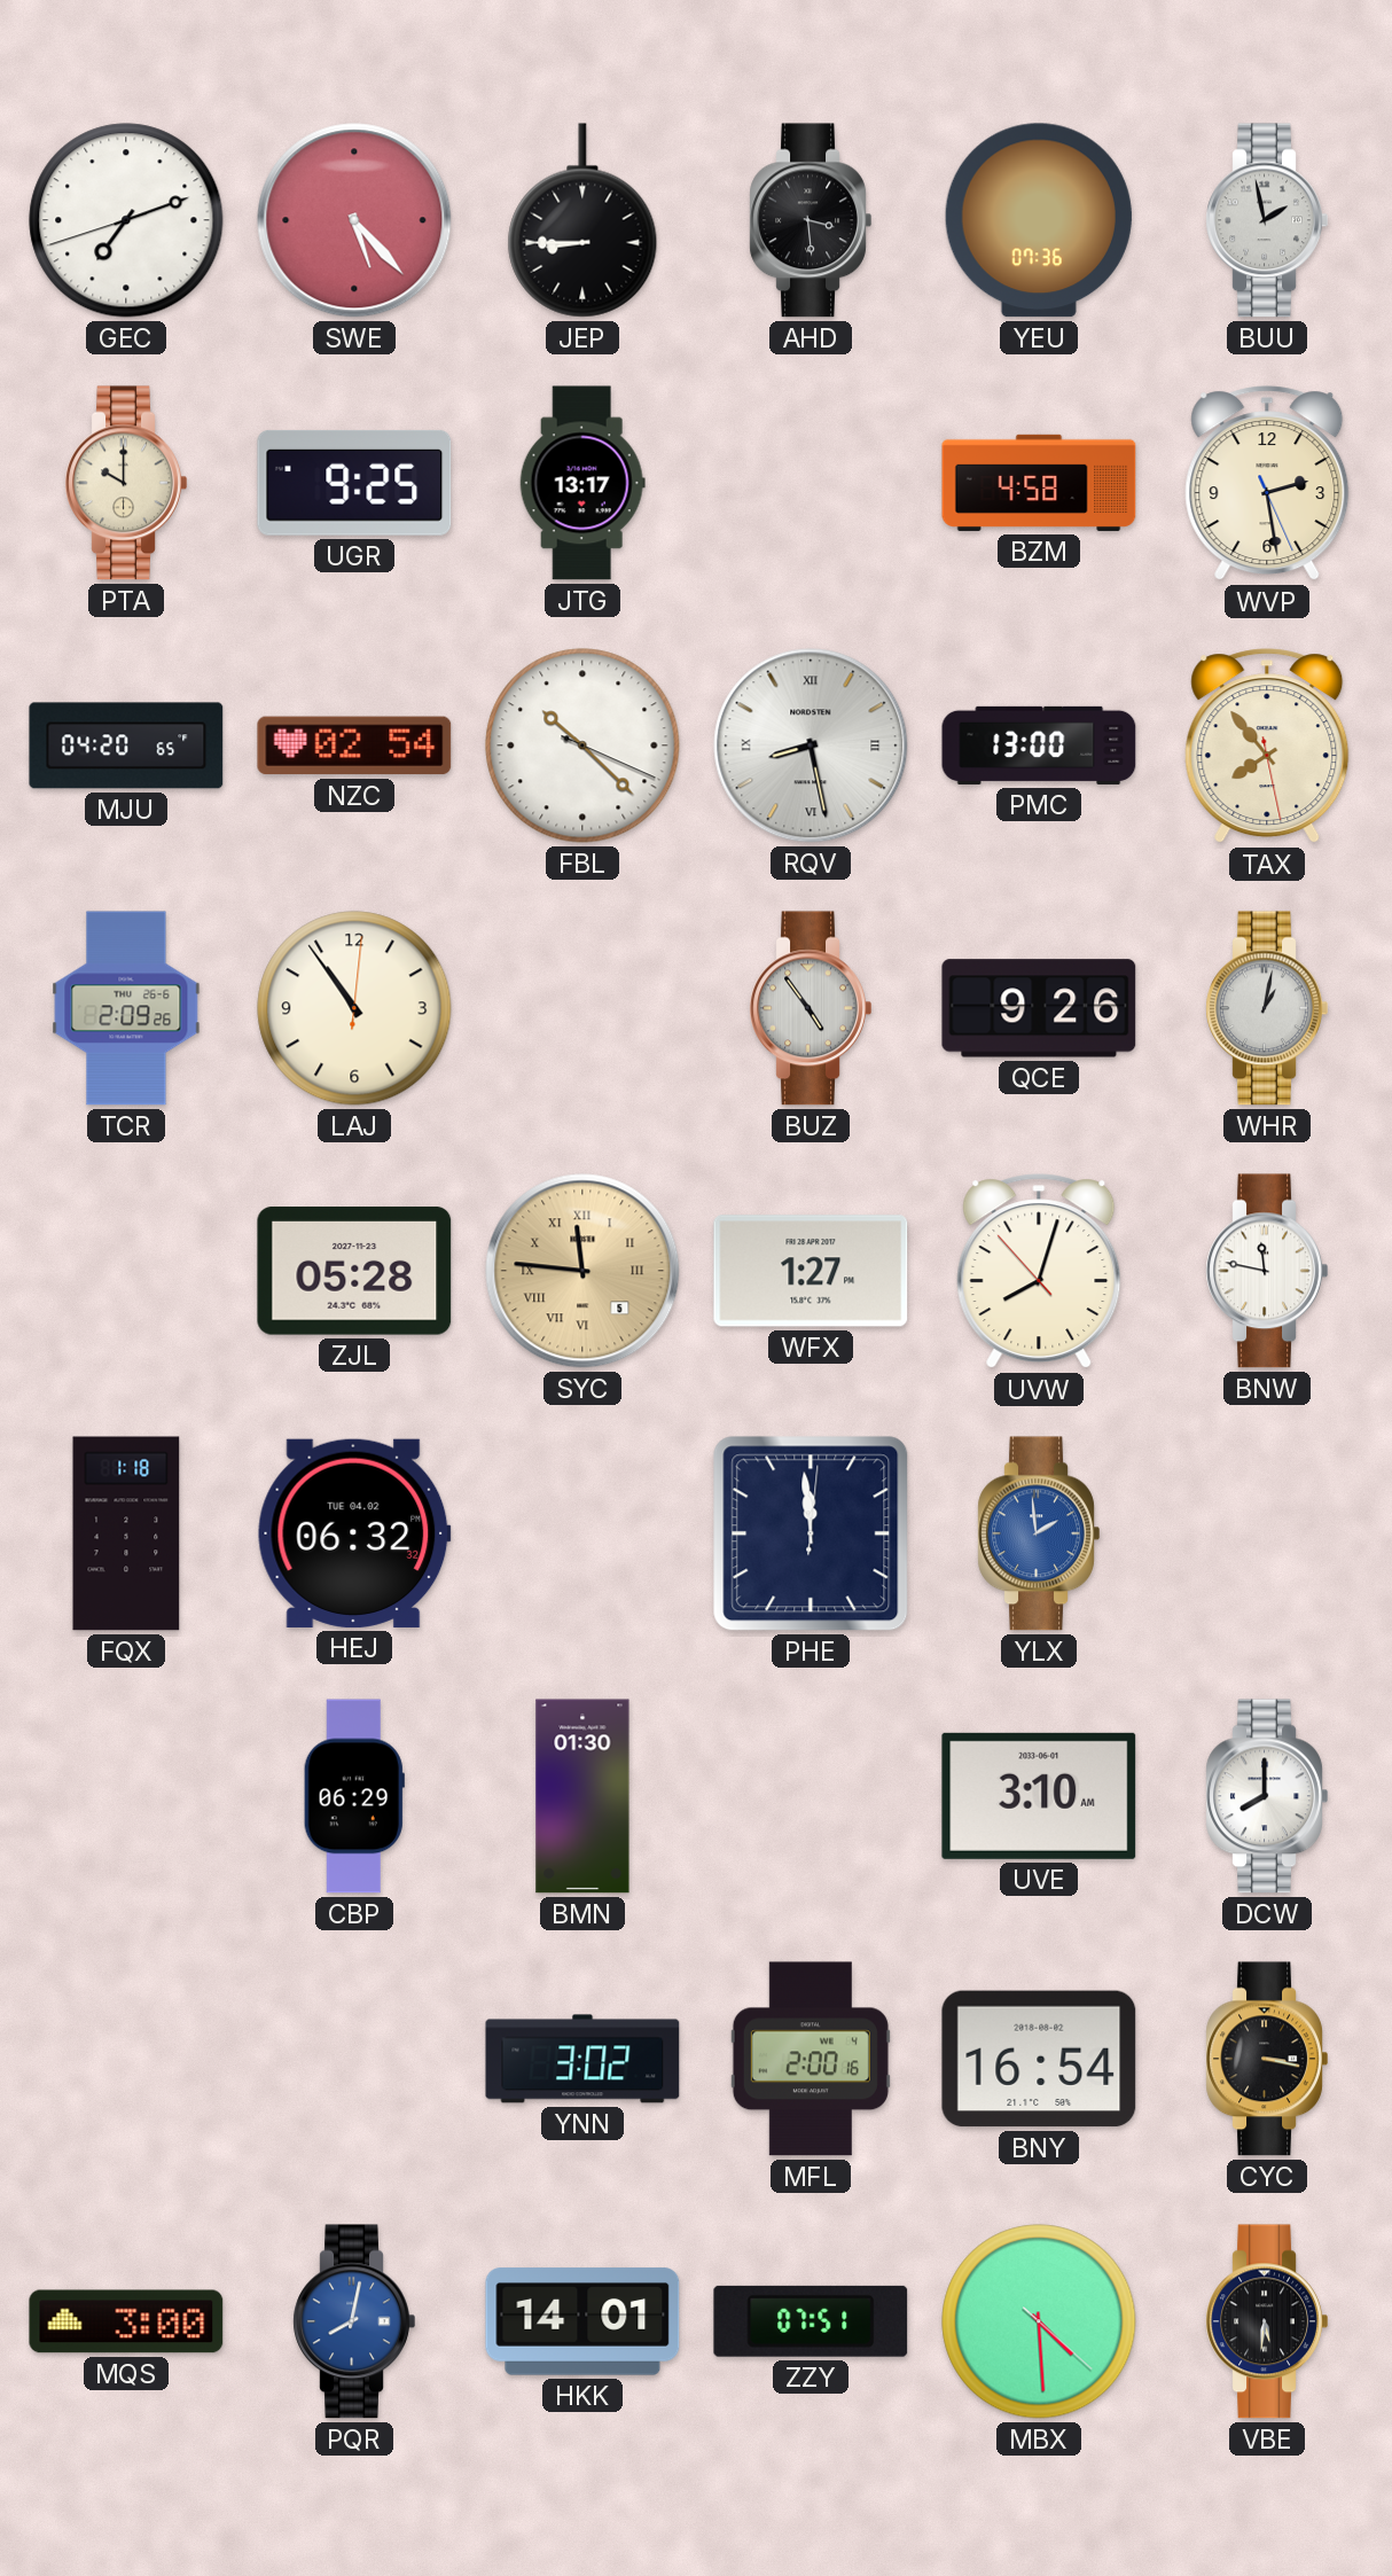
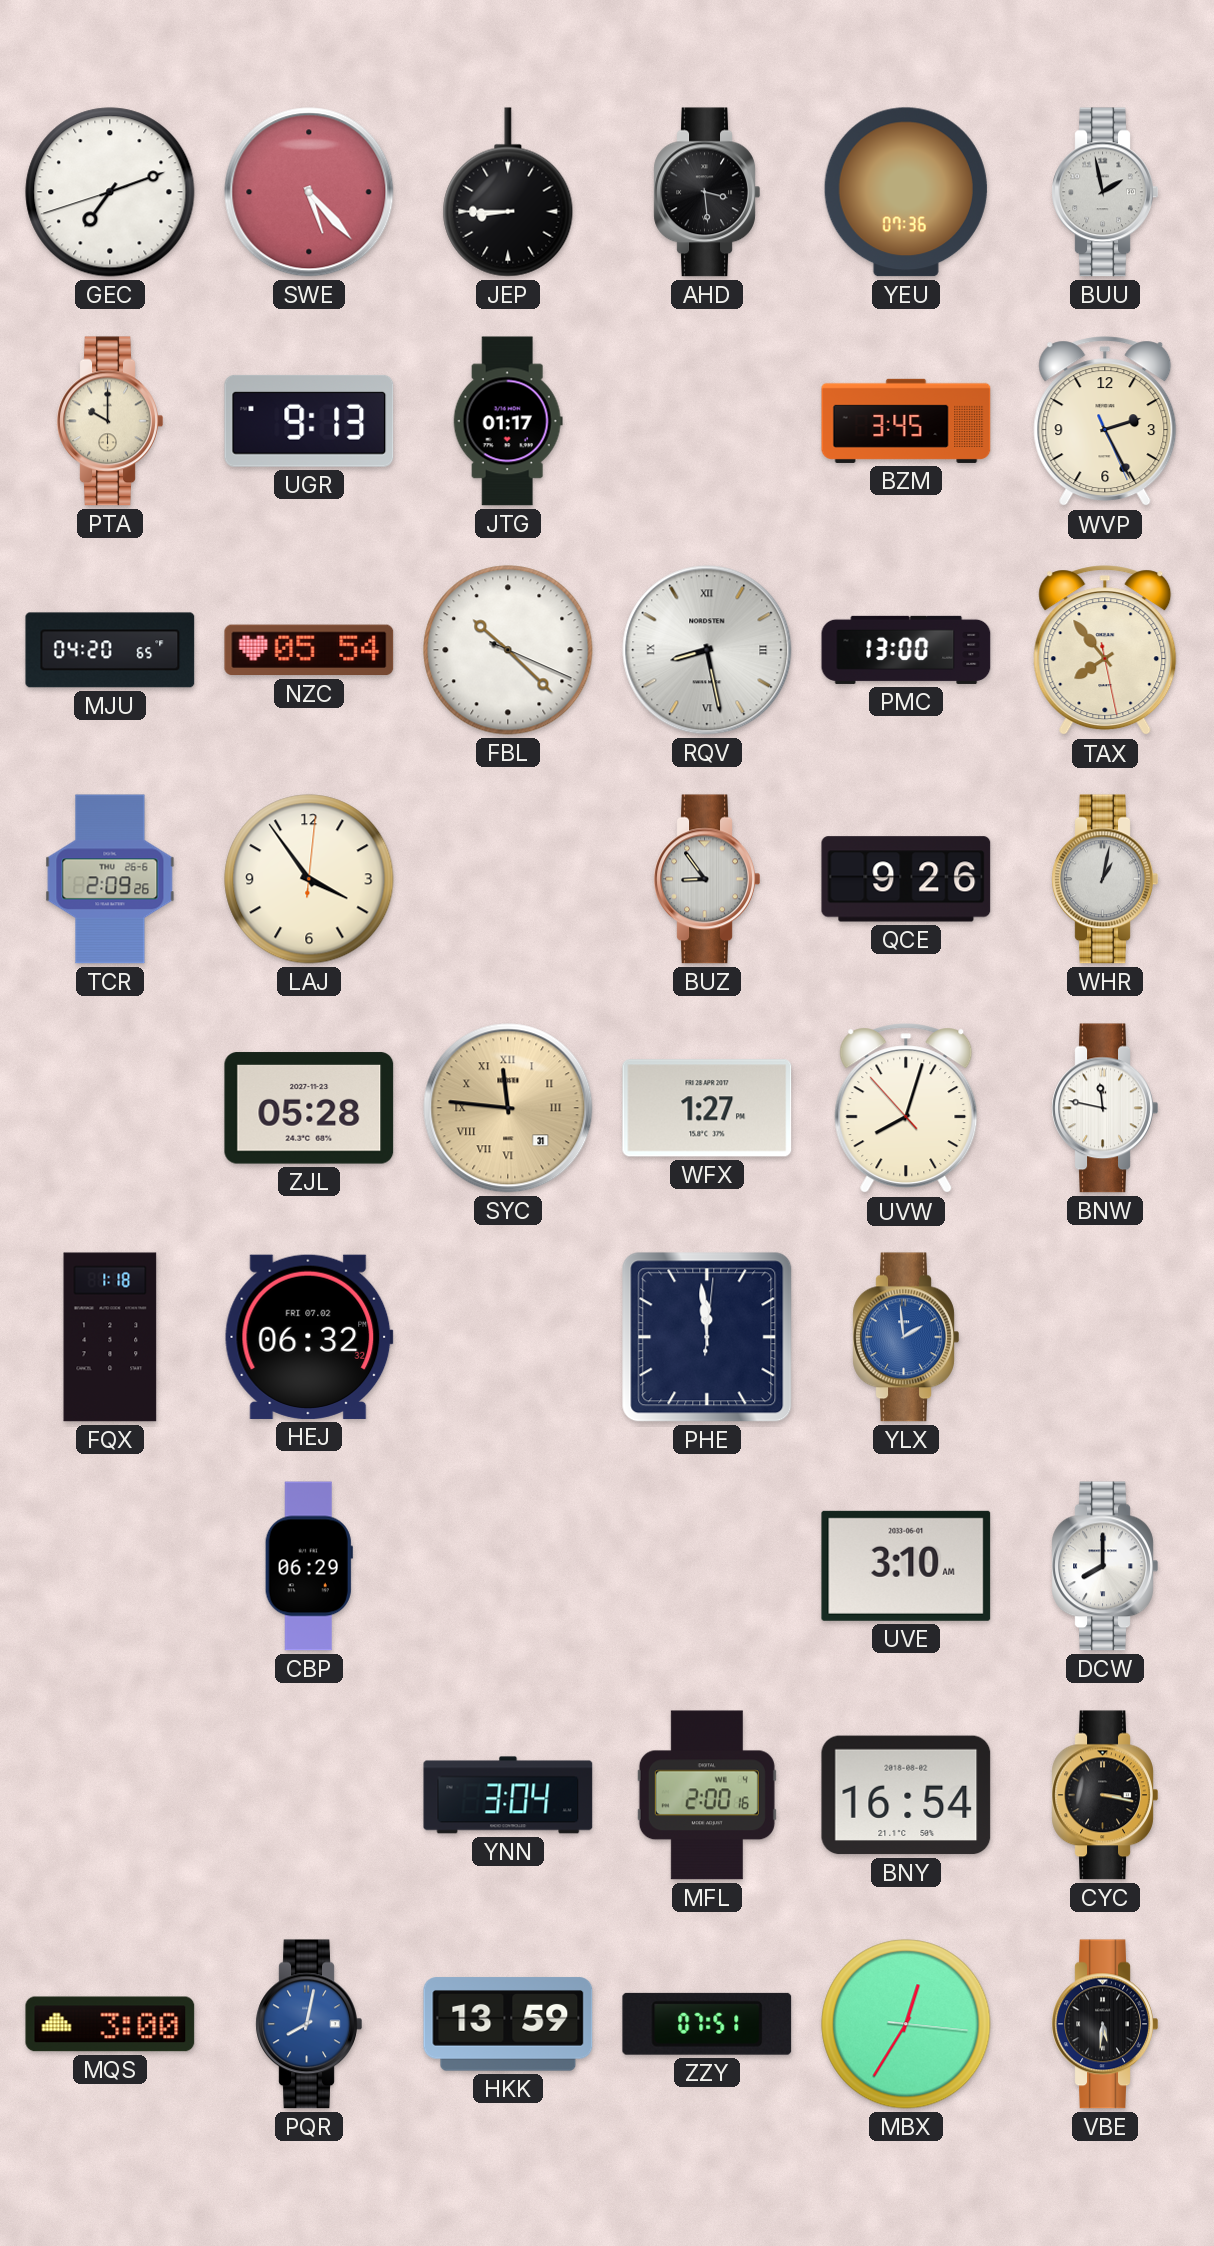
UGR: 9:25 -> 9:13
JTG: 13:17 -> 01:17
BZM: 4:58 -> 3:45
WVP: 2:28 -> 2:25
NZC: 02:54 -> 05:54
LAJ: 10:54 -> 3:54
BUZ: 4:54 -> 8:54
SYC date: 5 -> 31
HEJ date: TUE 04.02 -> FRI 07.02
BMN: 01:30 -> none
YNN: 3:02 -> 3:04
HKK: 14:01 -> 13:59
MBX: 4:29 -> 12:35
